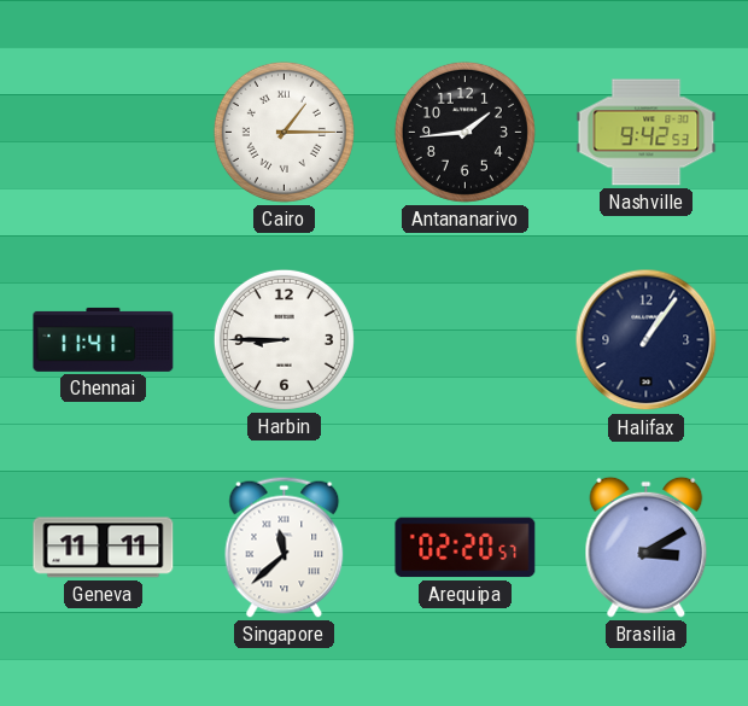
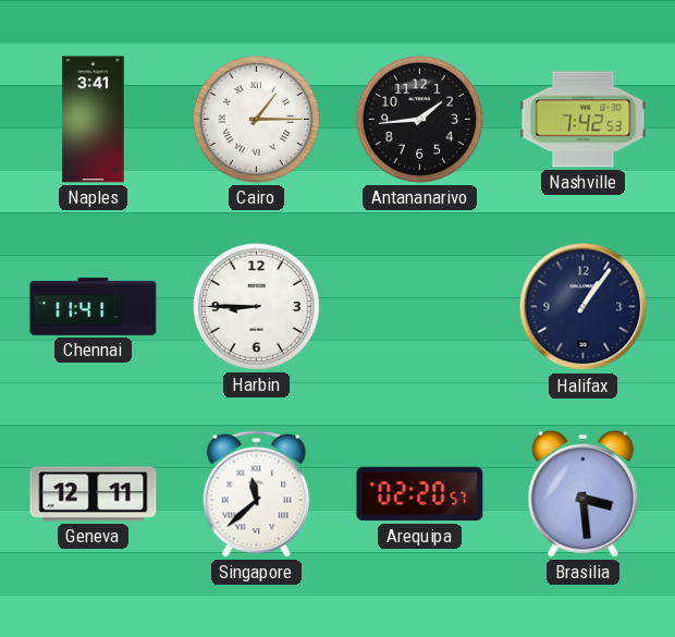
Naples: none -> 3:41
Nashville: 9:42 -> 7:42
Geneva: 11:11 -> 12:11
Brasilia: 3:10 -> 3:29
